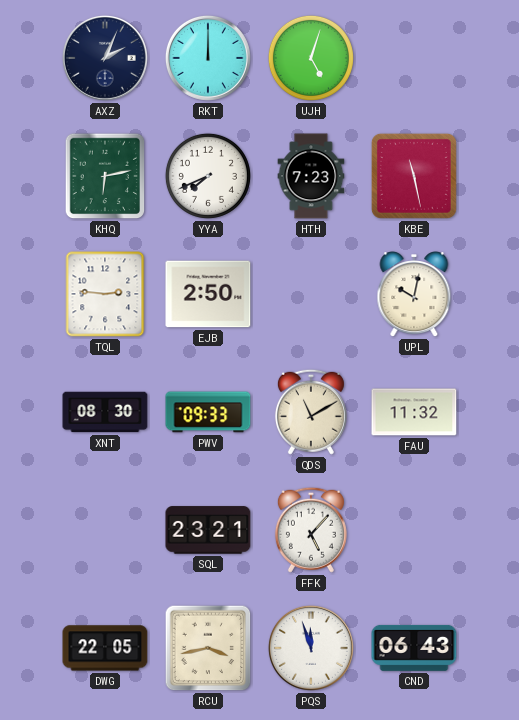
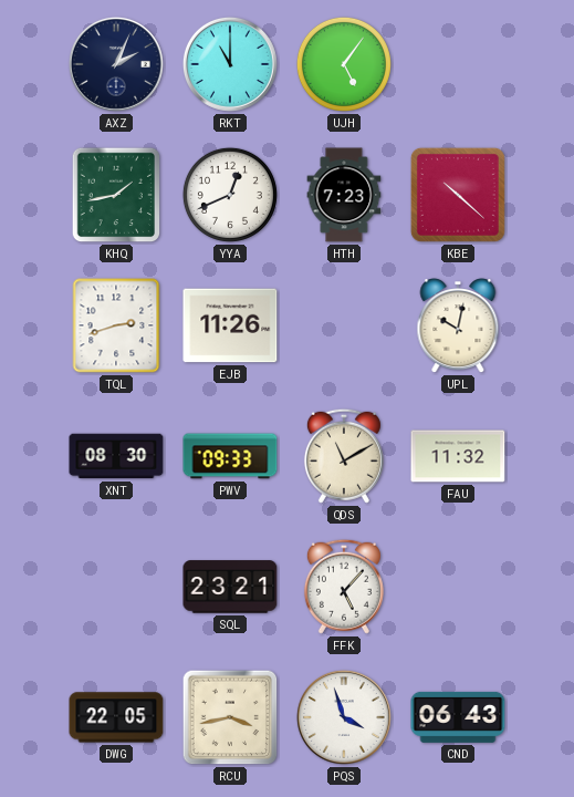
RKT: 12:00 -> 11:00
UJH: 5:03 -> 5:06
KHQ: 6:13 -> 1:43
YYA: 7:41 -> 12:41
KBE: 11:28 -> 10:22
TQL: 2:46 -> 2:42
EJB: 2:50 -> 11:26
PQS: 11:57 -> 3:57
